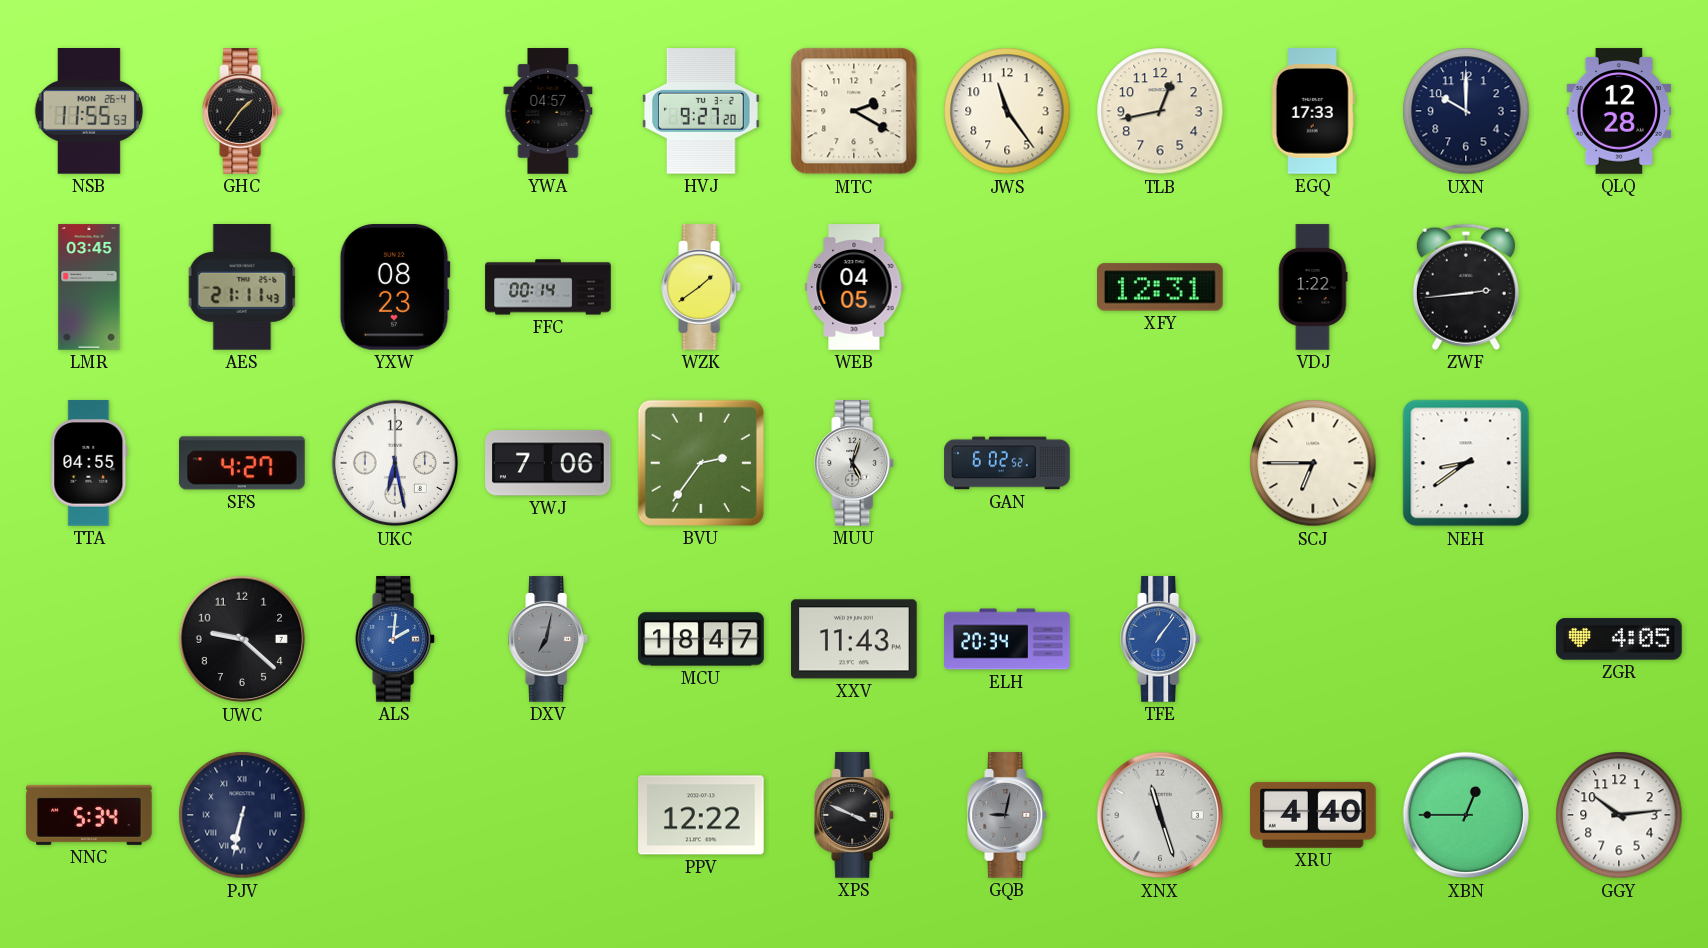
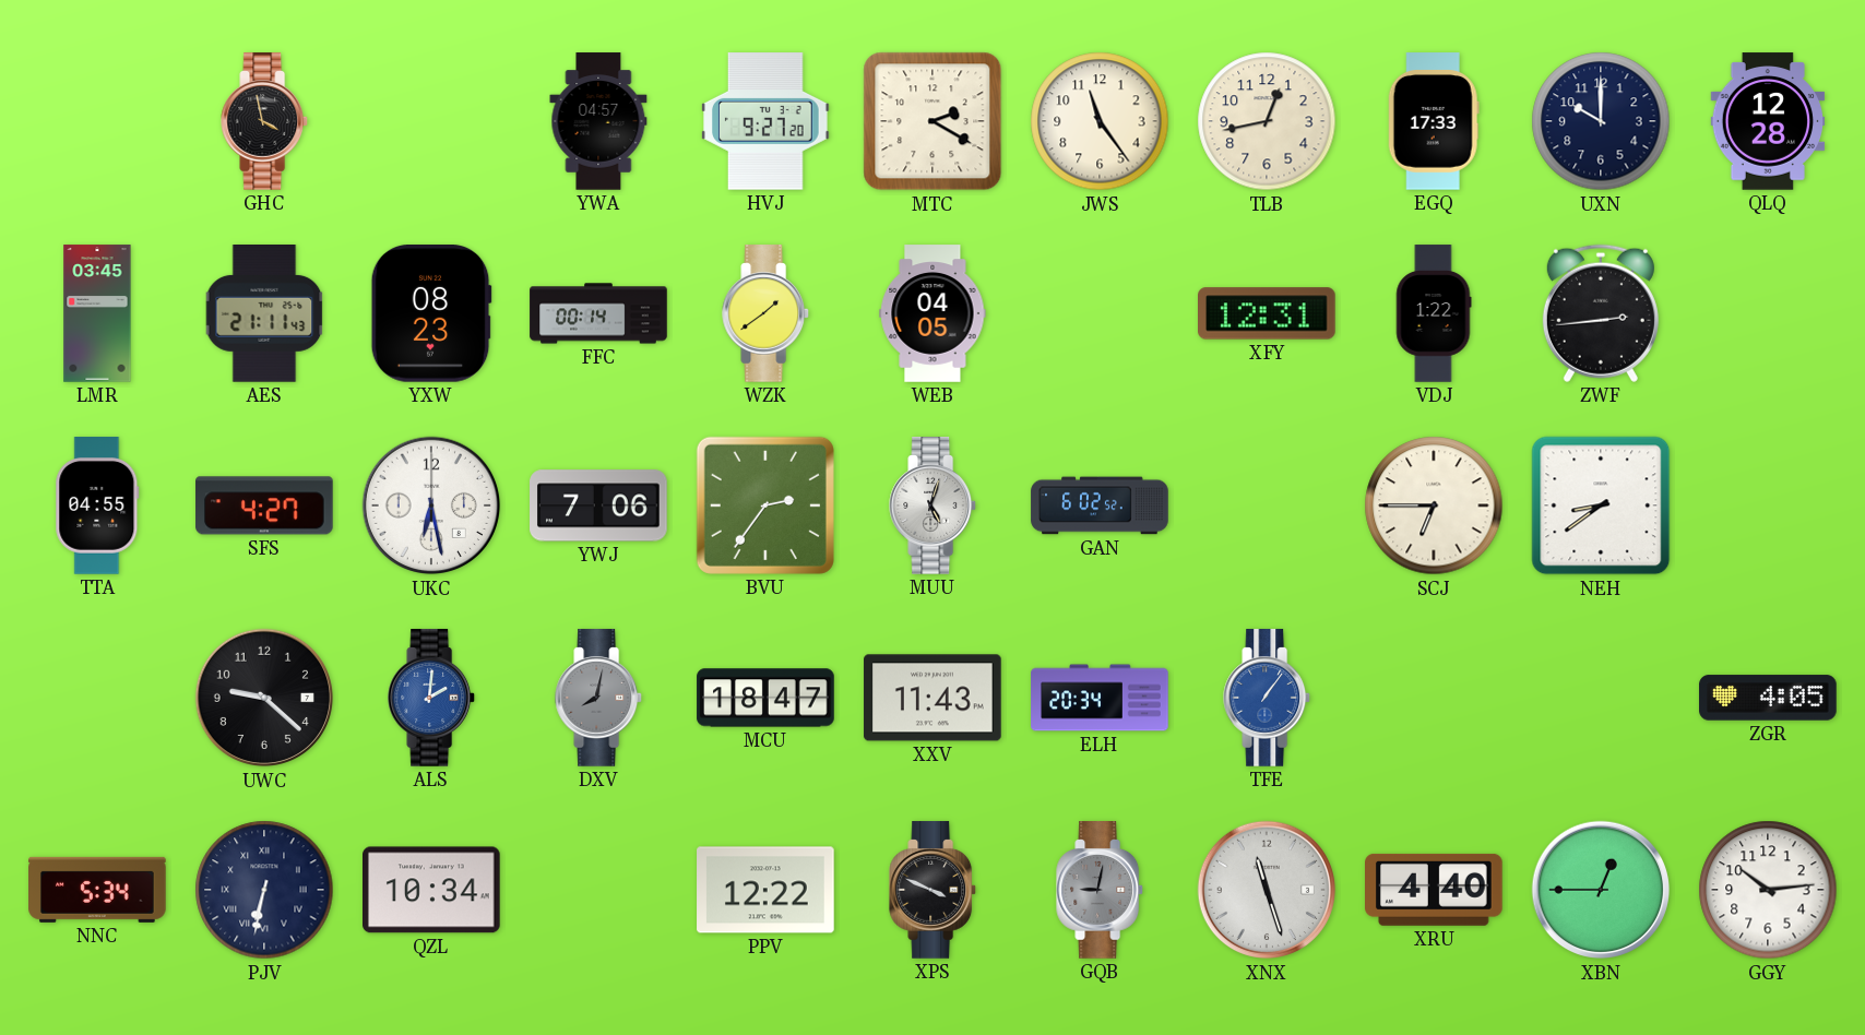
NSB: 11:55 -> none
GHC: 1:36 -> 3:58
DXV: 7:02 -> 8:02
QZL: none -> 10:34
